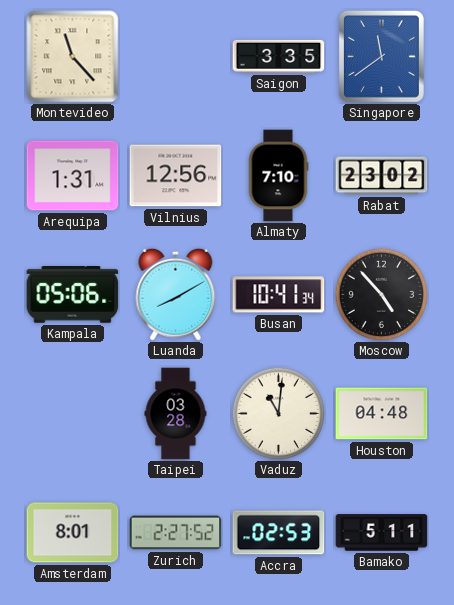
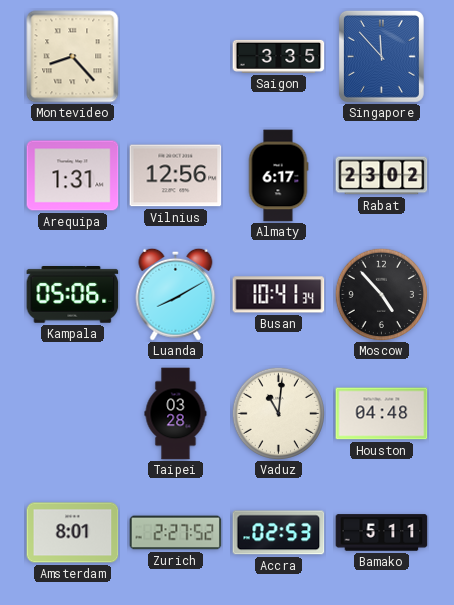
Montevideo: 11:23 -> 8:23
Singapore: 11:39 -> 11:53
Almaty: 7:10 -> 6:17
